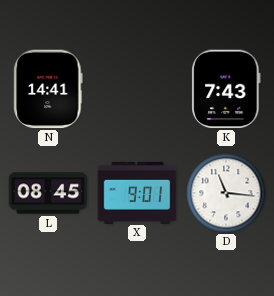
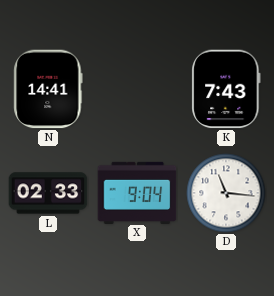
L: 08:45 -> 02:33
X: 9:01 -> 9:04
